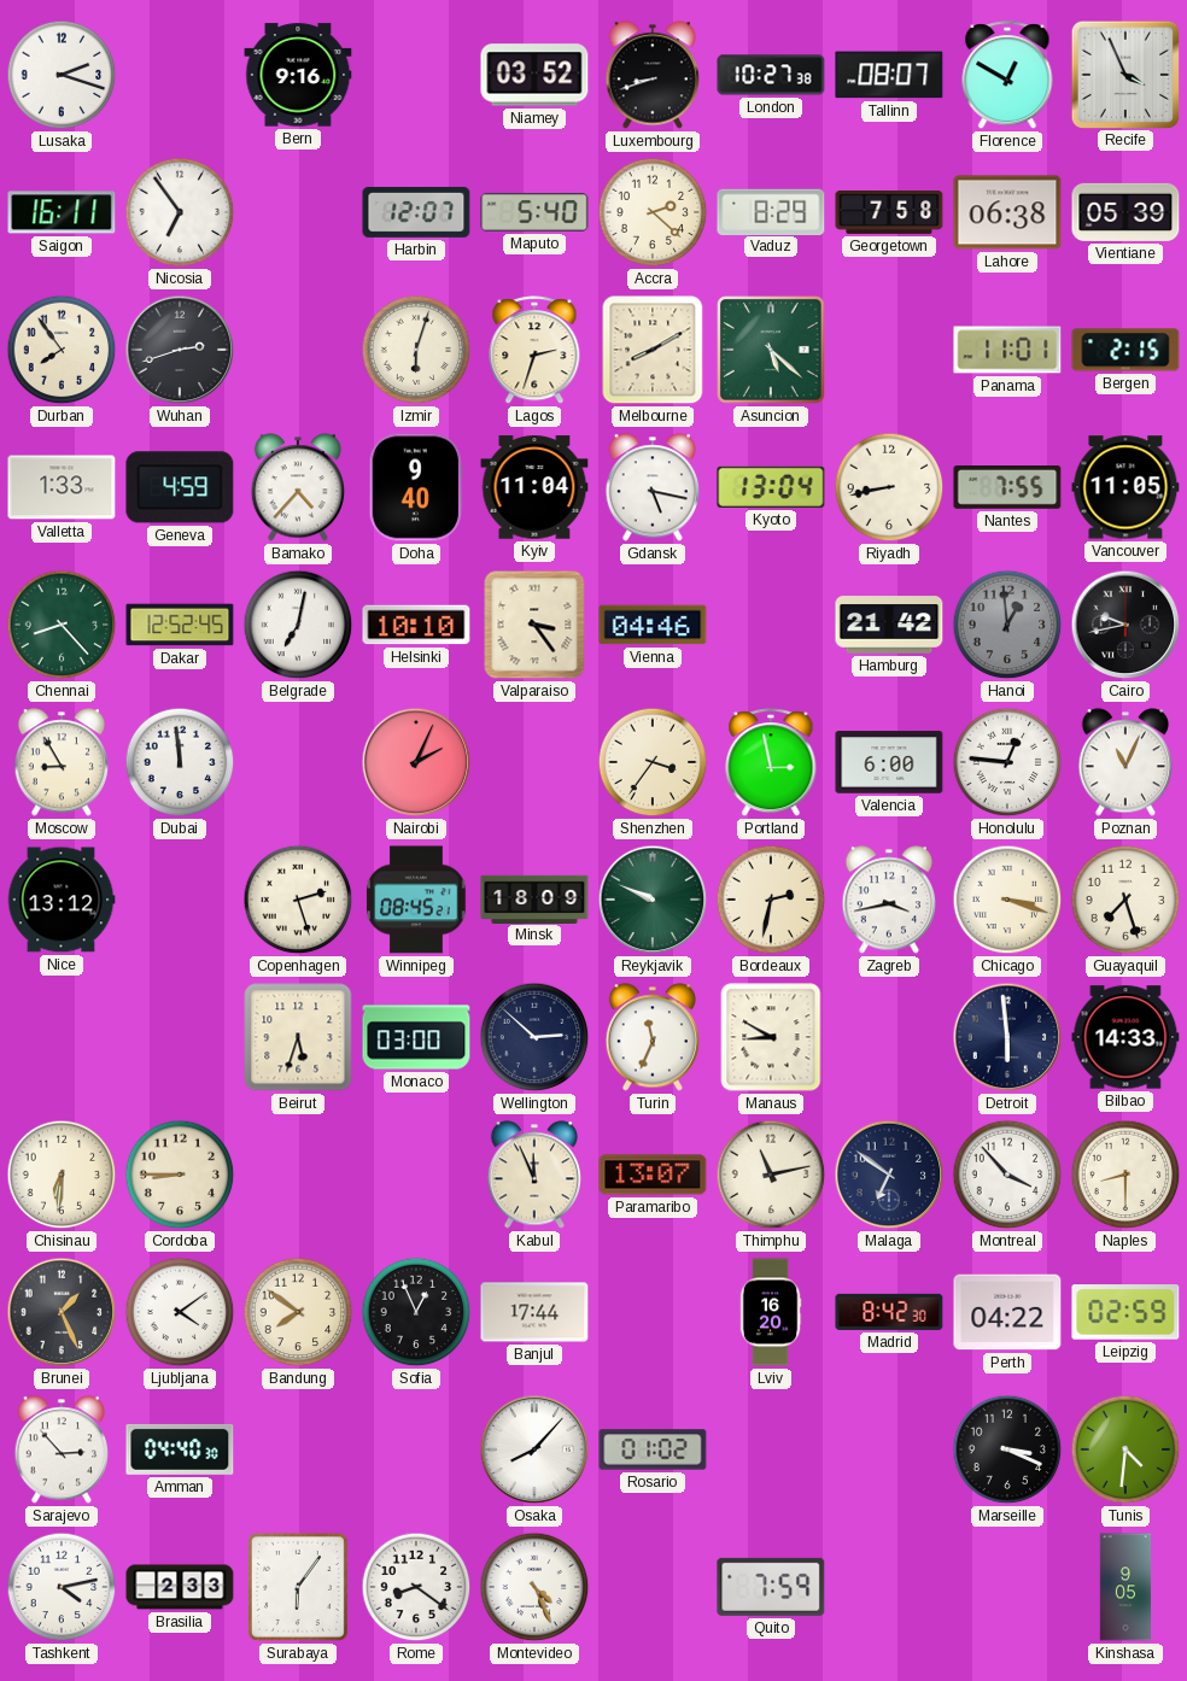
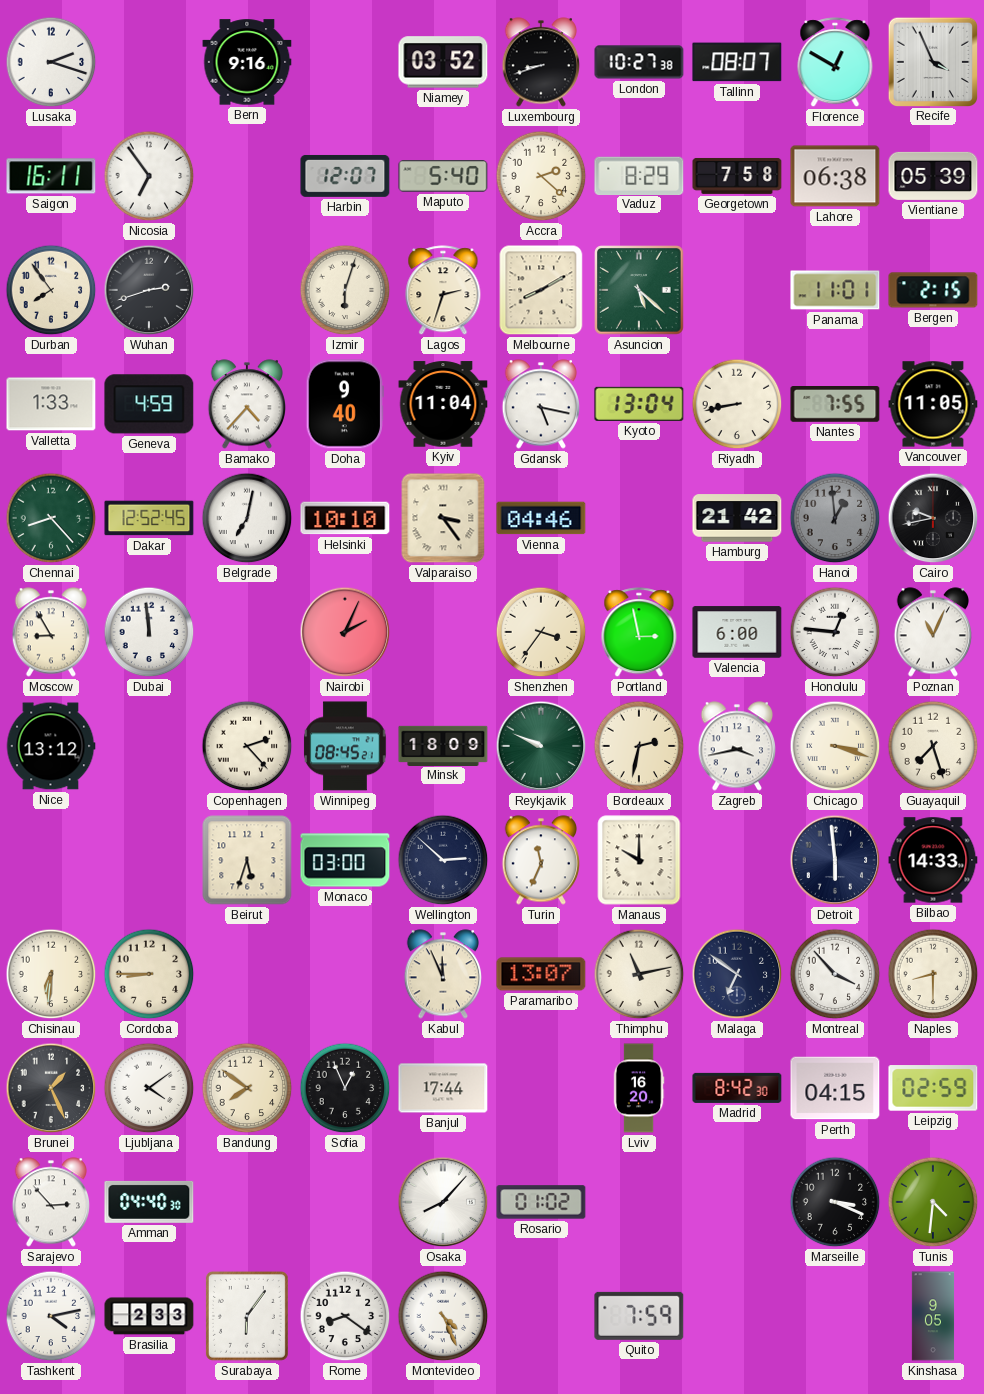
Copenhagen: 2:27 -> 2:23
Manaus: 8:50 -> 10:00
Perth: 04:22 -> 04:15
